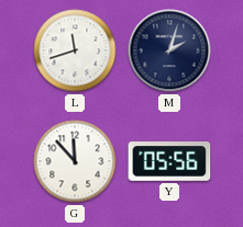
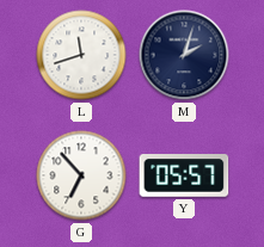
G: 11:53 -> 6:53
Y: 05:56 -> 05:57
